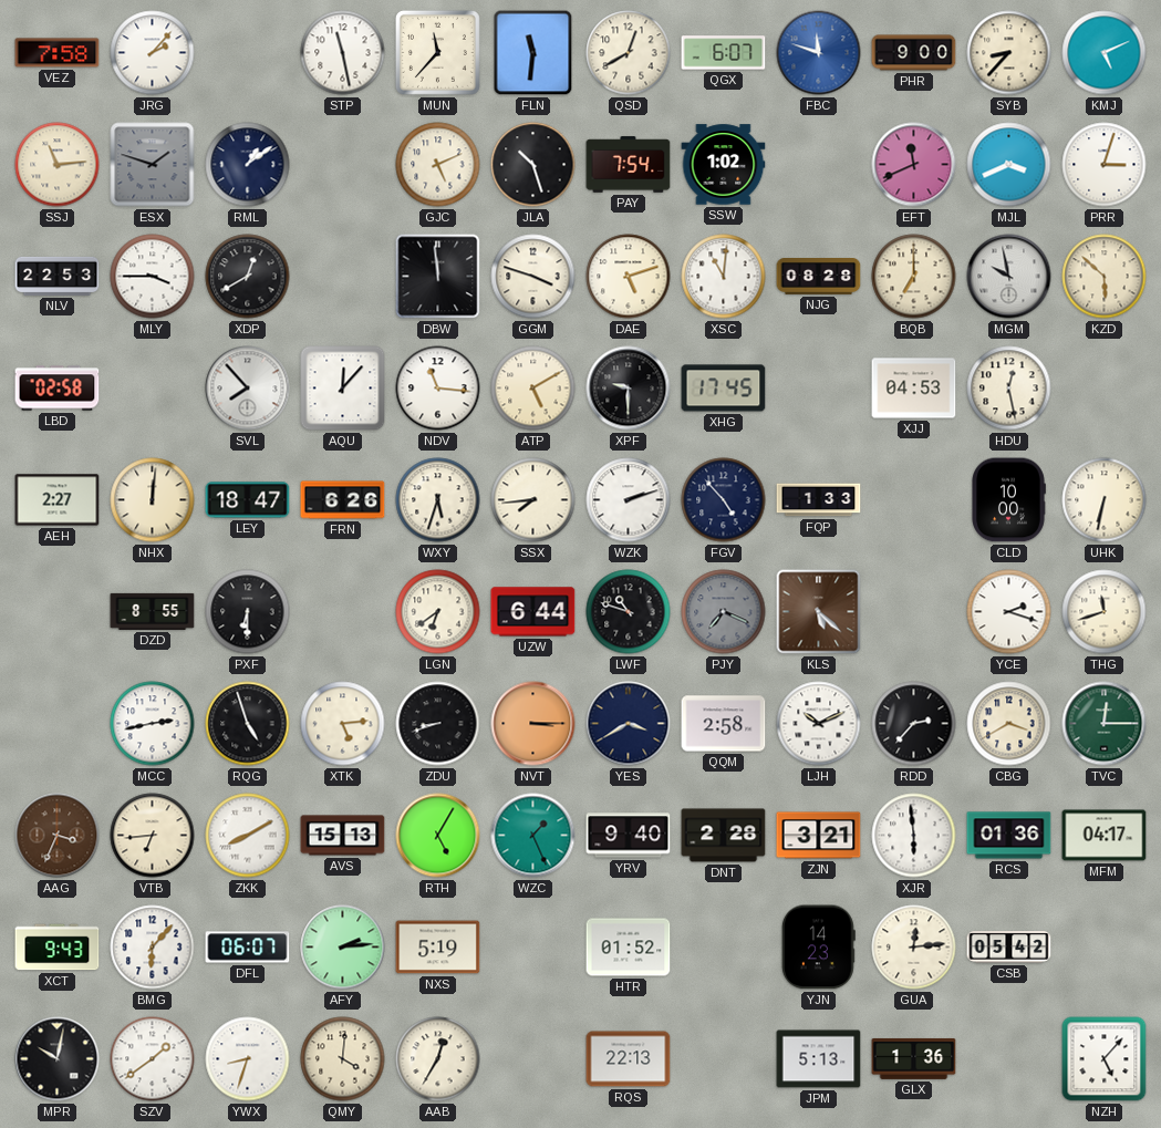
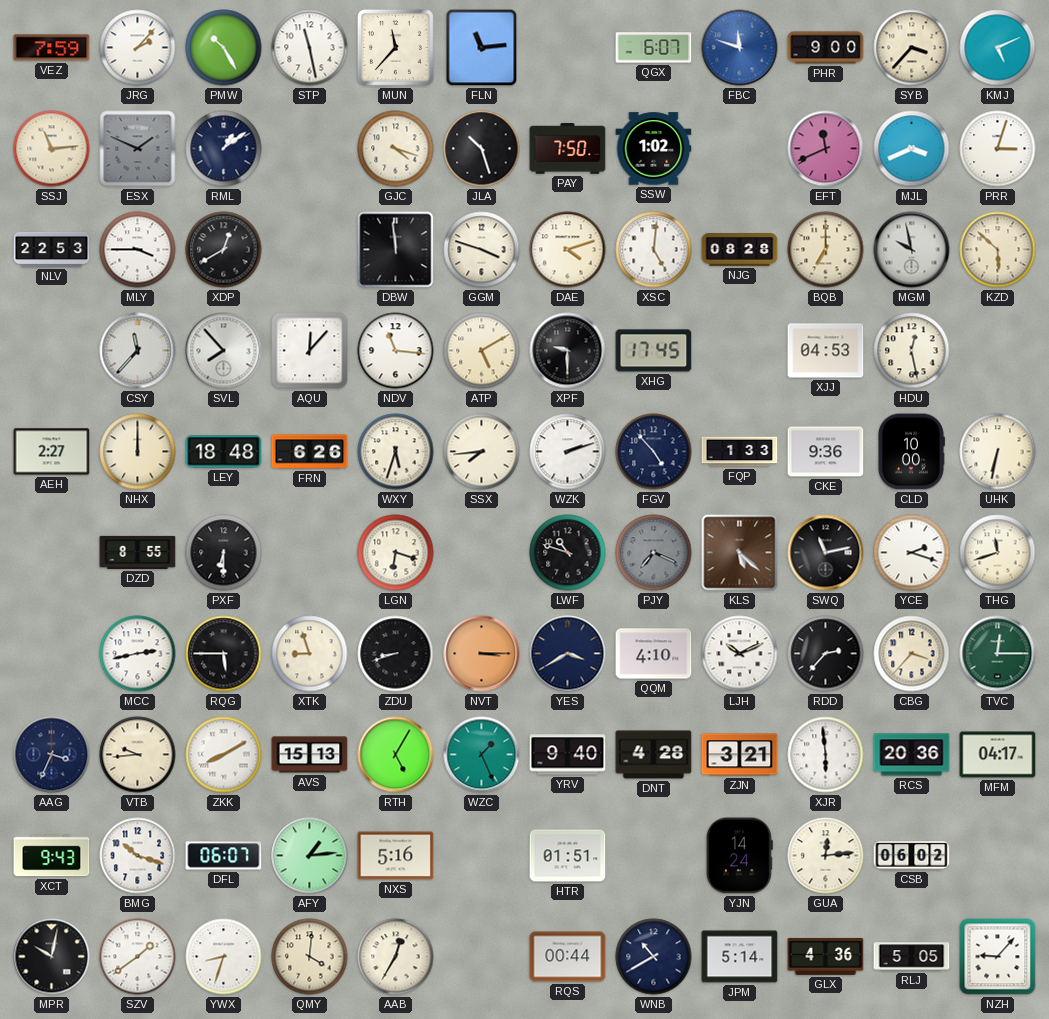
VEZ: 7:58 -> 7:59
PMW: none -> 10:25
FLN: 11:31 -> 11:14
QSD: 12:40 -> none
SYB: 8:37 -> 3:37
ESX: 1:48 -> 1:49
GJC: 5:11 -> 4:18
PAY: 7:54 -> 7:50
DAE: 5:12 -> 4:12
XSC: 11:01 -> 5:01
LBD: 02:58 -> none
CSY: none -> 11:37
NHX: 12:01 -> 12:00
LEY: 18:47 -> 18:48
CKE: none -> 9:36
LGN: 6:39 -> 6:18
UZW: 6:44 -> none
SWQ: none -> 11:13
RQG: 4:57 -> 5:45
XTK: 5:14 -> 8:57
QQM: 2:58 -> 4:10
CBG: 3:40 -> 3:37
AAG dial: brown -> navy
VTB: 6:44 -> 9:44
DNT: 2:28 -> 4:28
RCS: 01:36 -> 20:36
BMG: 6:07 -> 10:18
AFY: 2:14 -> 1:14
NXS: 5:19 -> 5:16
HTR: 01:52 -> 01:51
YJN: 14:23 -> 14:24
CSB: 05:42 -> 06:02
RQS: 22:13 -> 00:44
WNB: none -> 10:40
JPM: 5:13 -> 5:14
GLX: 1:36 -> 4:36
RLJ: none -> 5:05
NZH: 5:07 -> 9:07
